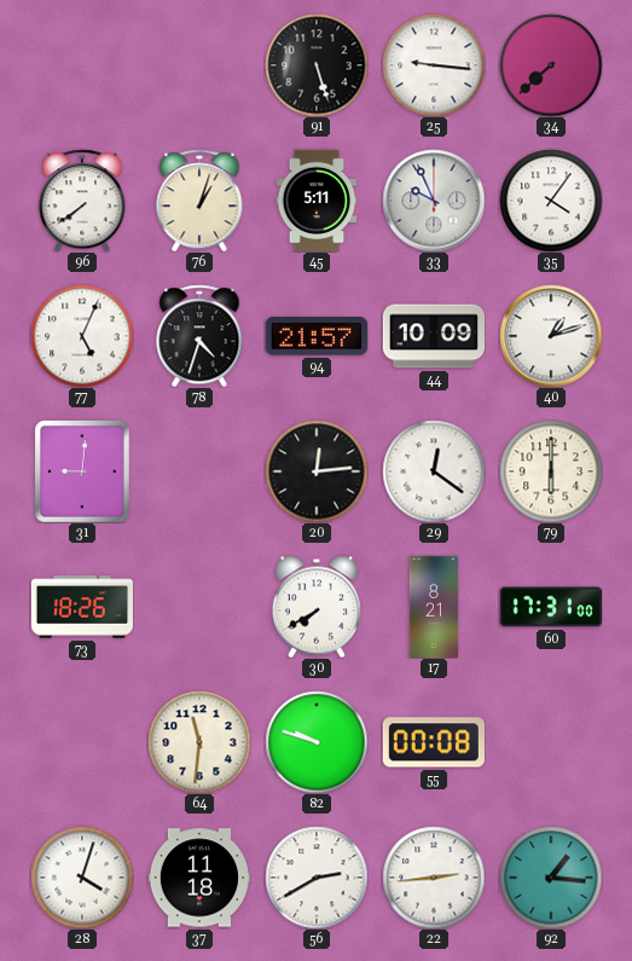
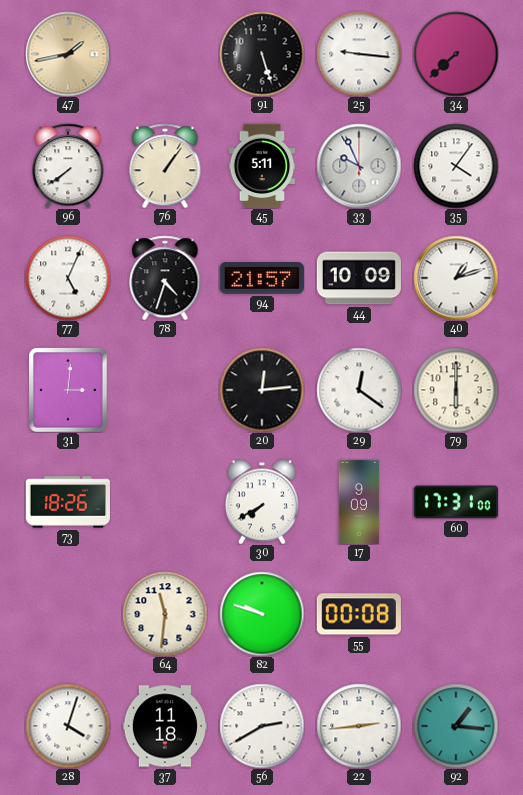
47: none -> 1:43
76: 1:03 -> 1:06
31: 9:01 -> 3:01
17: 8:21 -> 9:09
